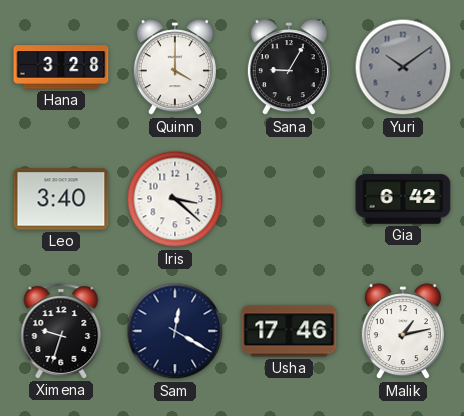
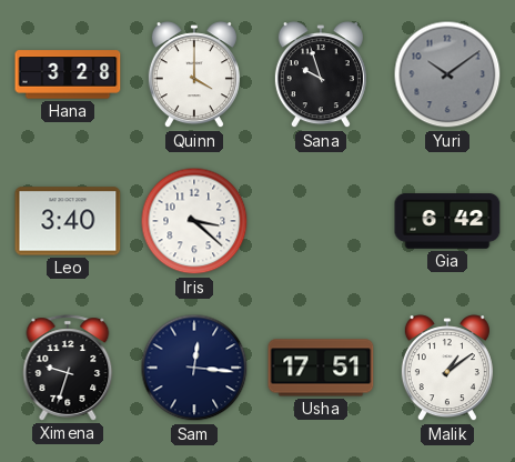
Sana: 9:05 -> 9:57
Sam: 12:20 -> 12:16
Usha: 17:46 -> 17:51
Malik: 1:13 -> 1:09
